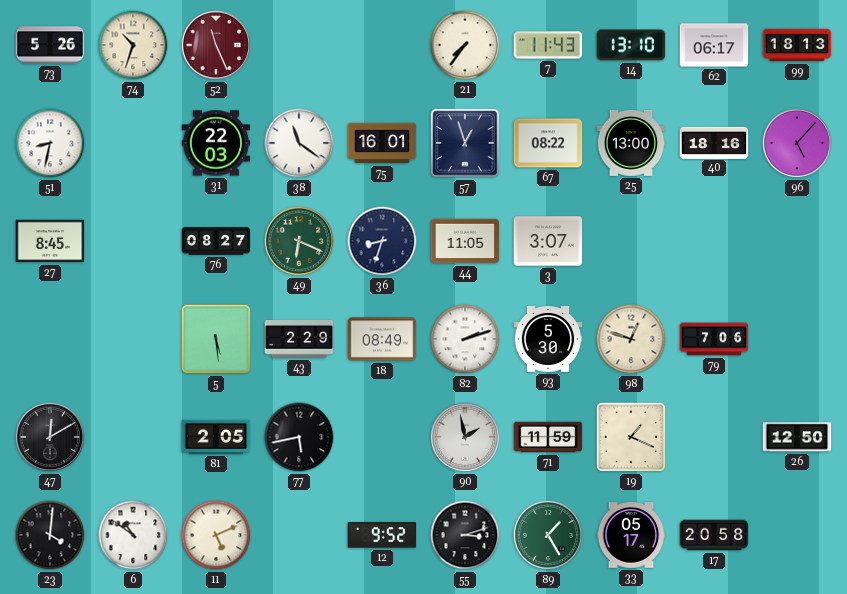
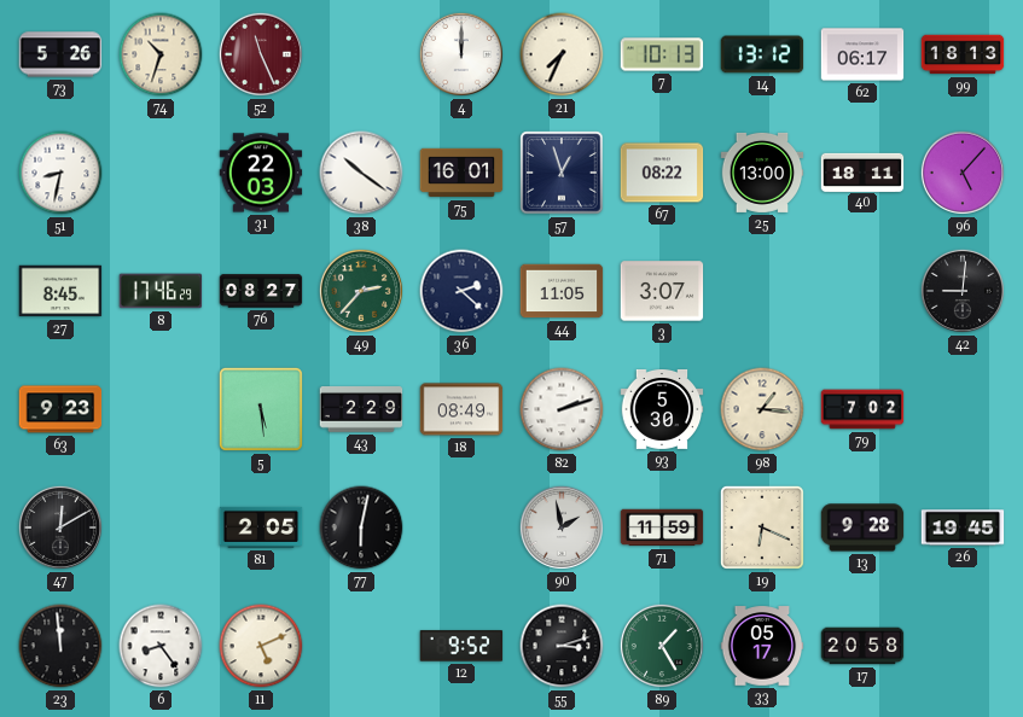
4: none -> 12:00
21: 7:36 -> 7:34
7: 11:43 -> 10:13
14: 13:10 -> 13:12
38: 11:21 -> 10:21
40: 18:16 -> 18:11
8: none -> 17:46
49: 6:19 -> 2:37
36: 8:33 -> 2:22
42: none -> 9:01
63: none -> 9:23
98: 12:48 -> 1:16
79: 7:06 -> 7:02
77: 5:43 -> 6:02
19: 1:19 -> 6:19
13: none -> 9:28
26: 12:50 -> 19:45
23: 4:01 -> 11:59
6: 10:51 -> 8:24
